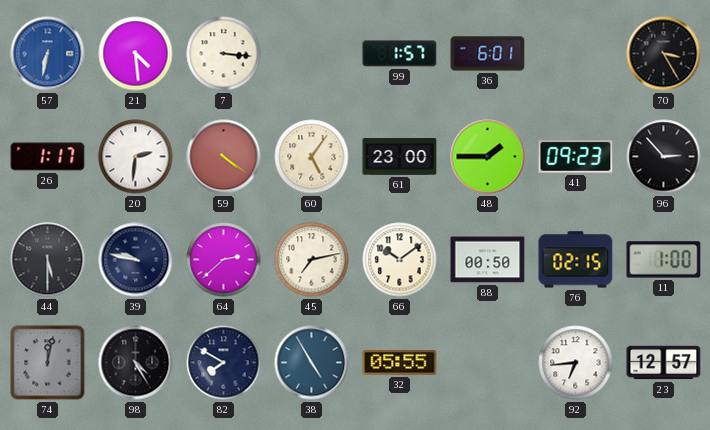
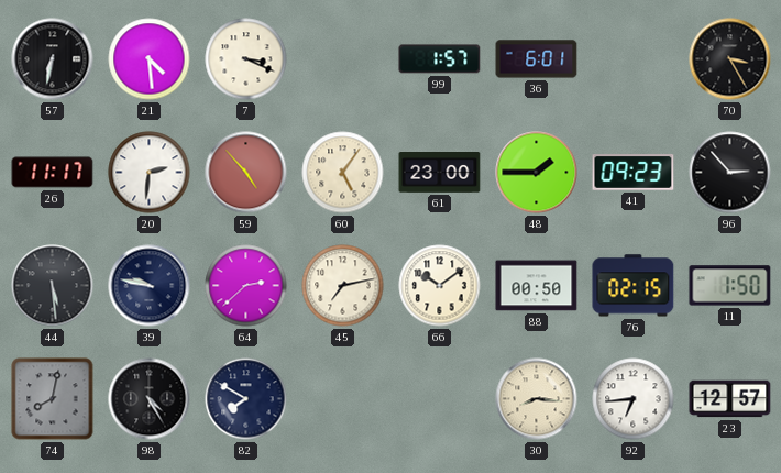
57 dial: blue -> black
7: 3:16 -> 3:19
26: 1:17 -> 11:17
59: 4:21 -> 4:53
44: 5:30 -> 5:29
11: 1:00 -> 1:50
74: 12:02 -> 8:02
38: 4:55 -> none
32: 05:55 -> none
30: none -> 8:16
